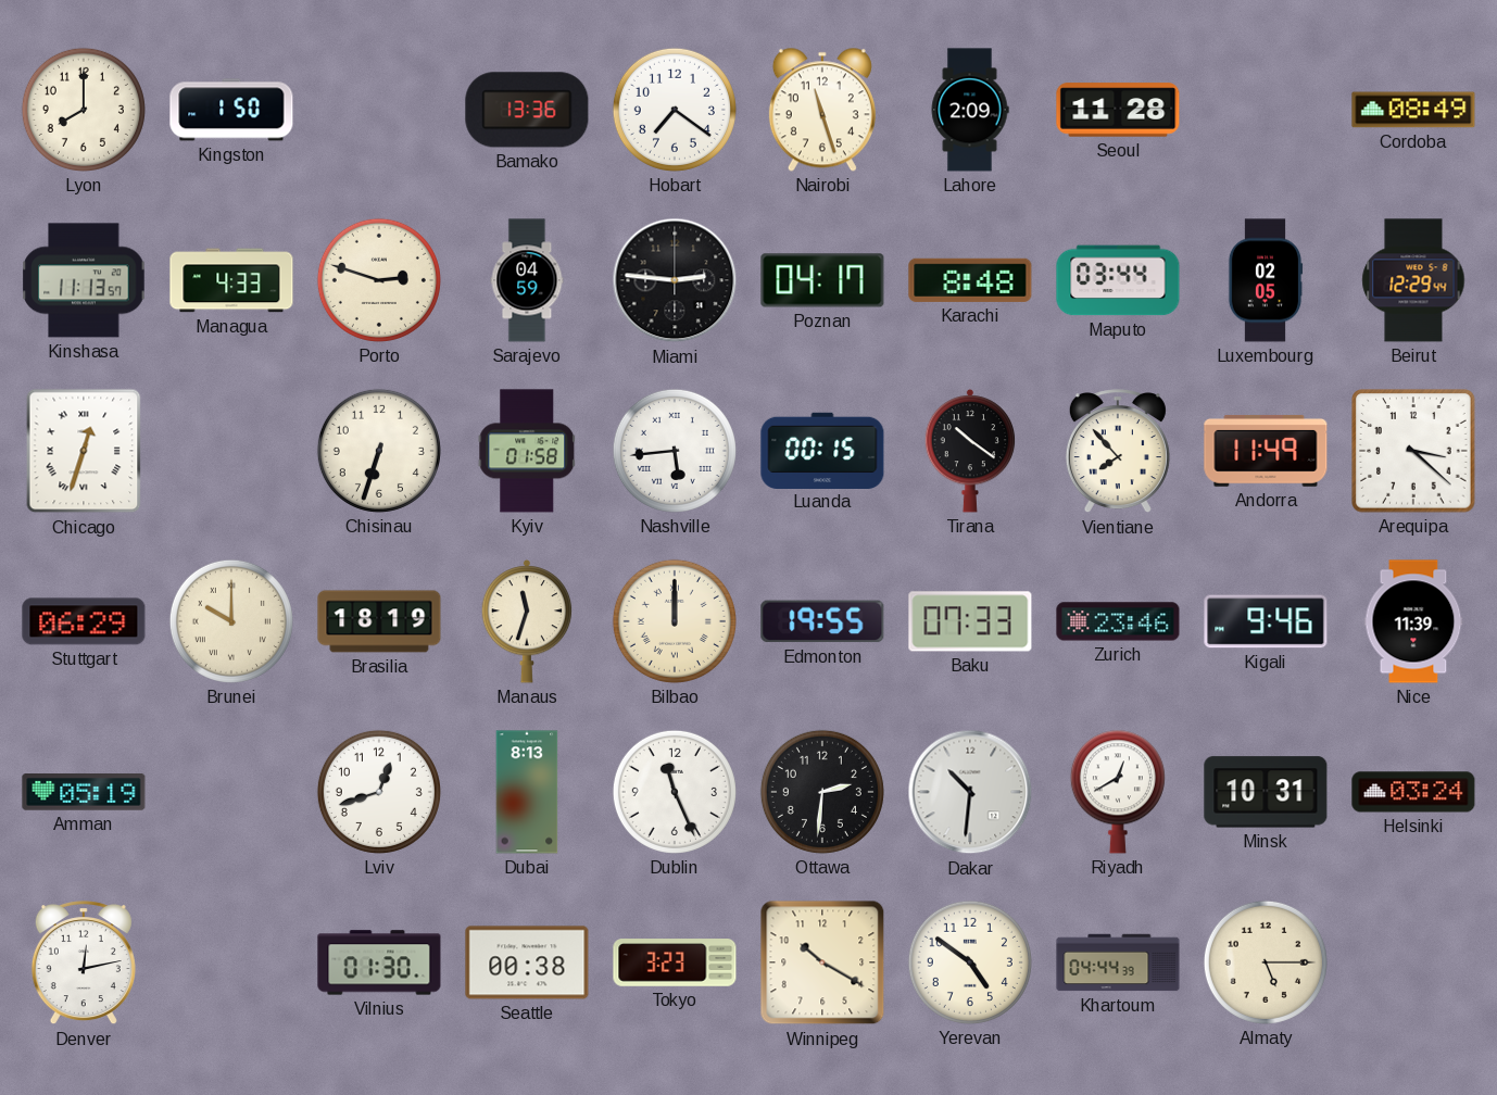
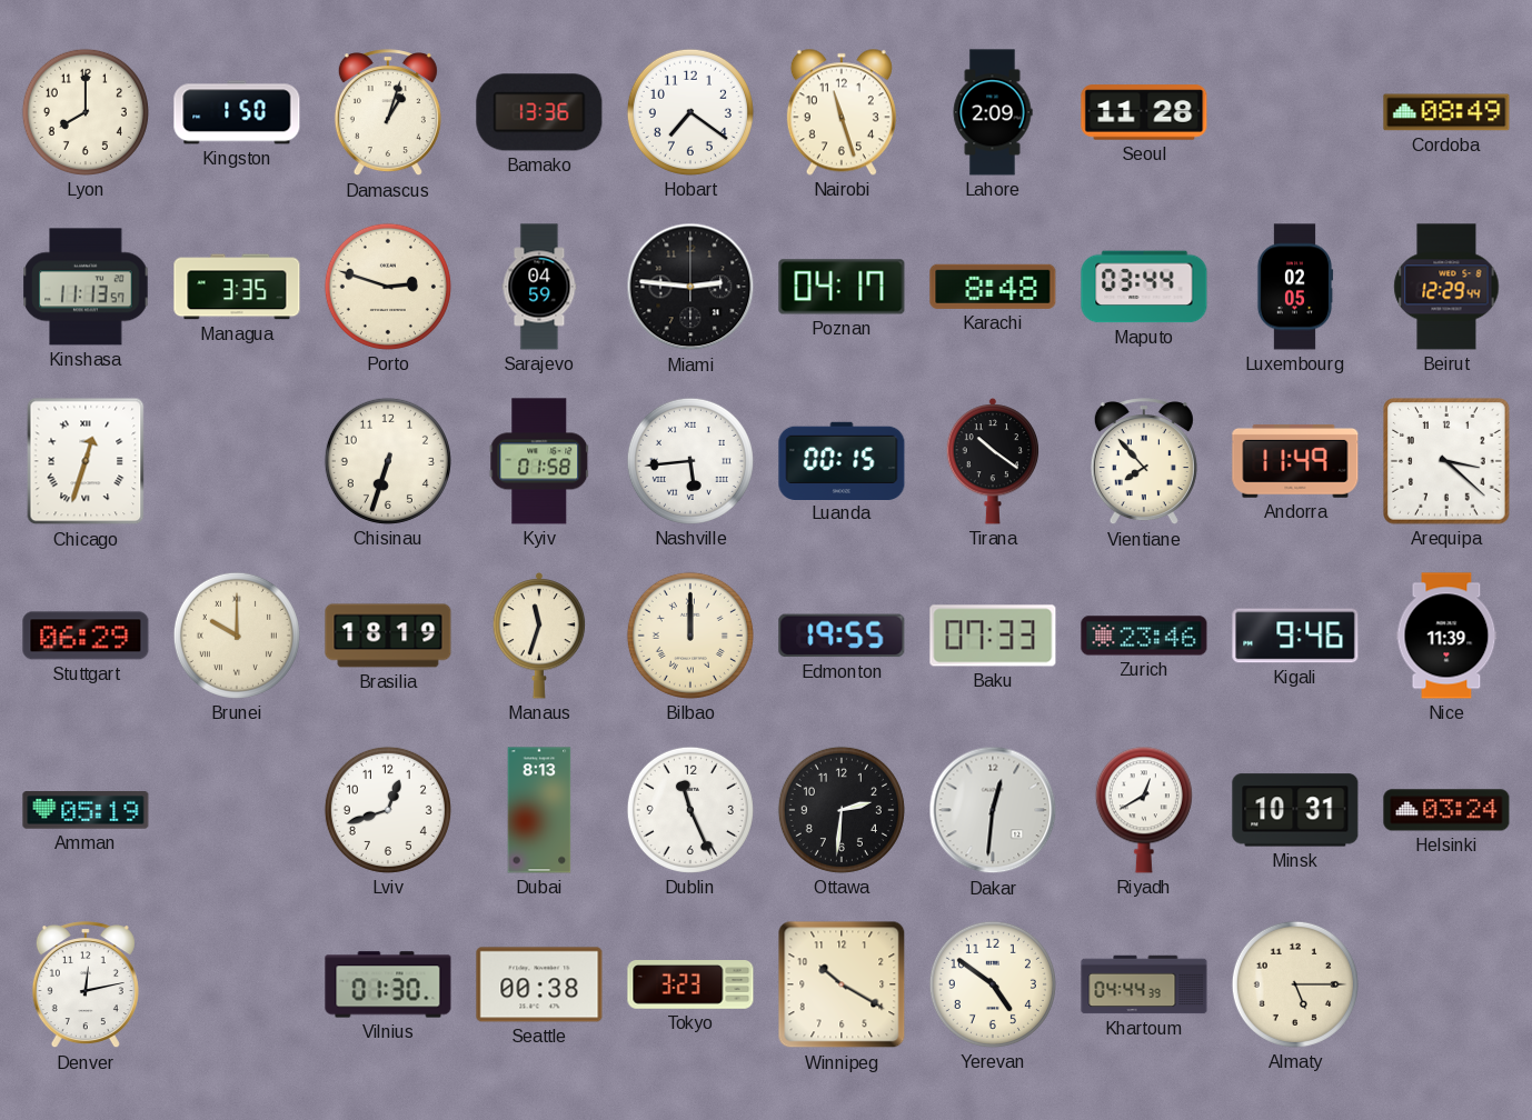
Damascus: none -> 1:03
Managua: 4:33 -> 3:35
Dakar: 10:31 -> 12:31
